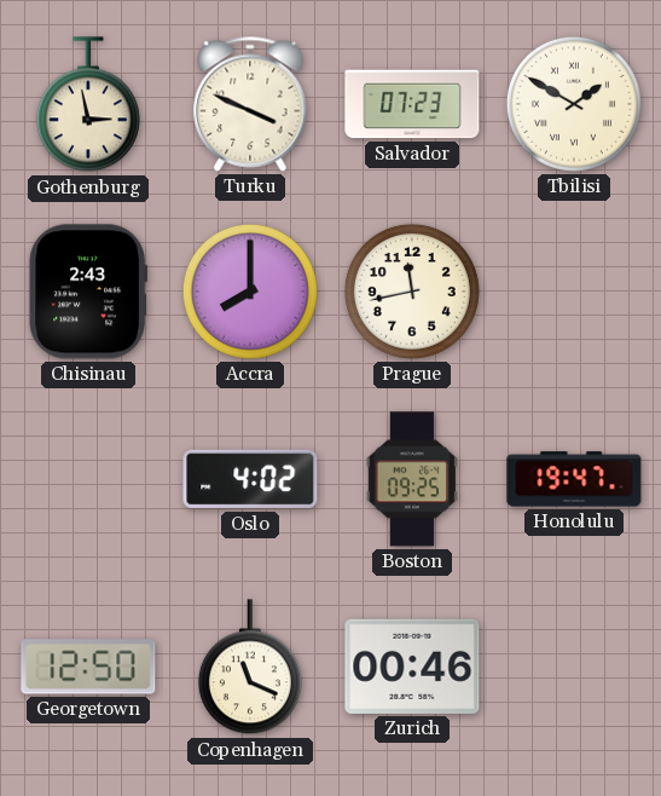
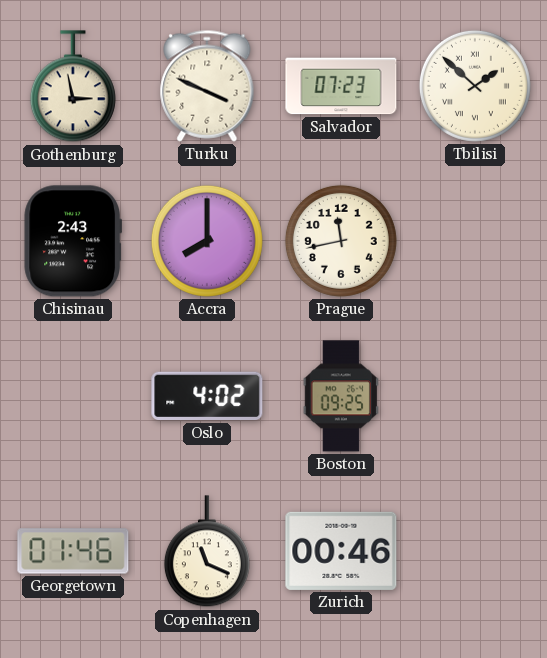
Tbilisi: 1:50 -> 1:52
Honolulu: 19:47 -> none
Georgetown: 12:50 -> 01:46
